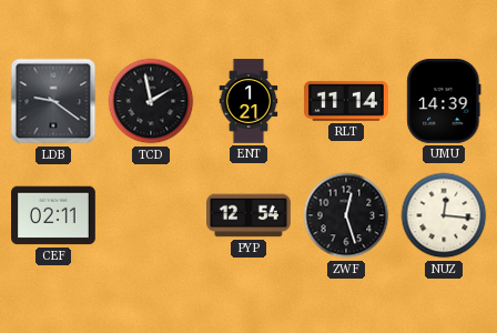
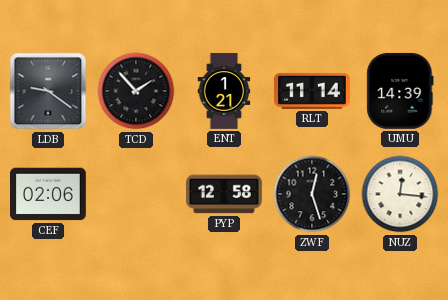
TCD: 1:58 -> 1:53
CEF: 02:11 -> 02:06
PYP: 12:54 -> 12:58
